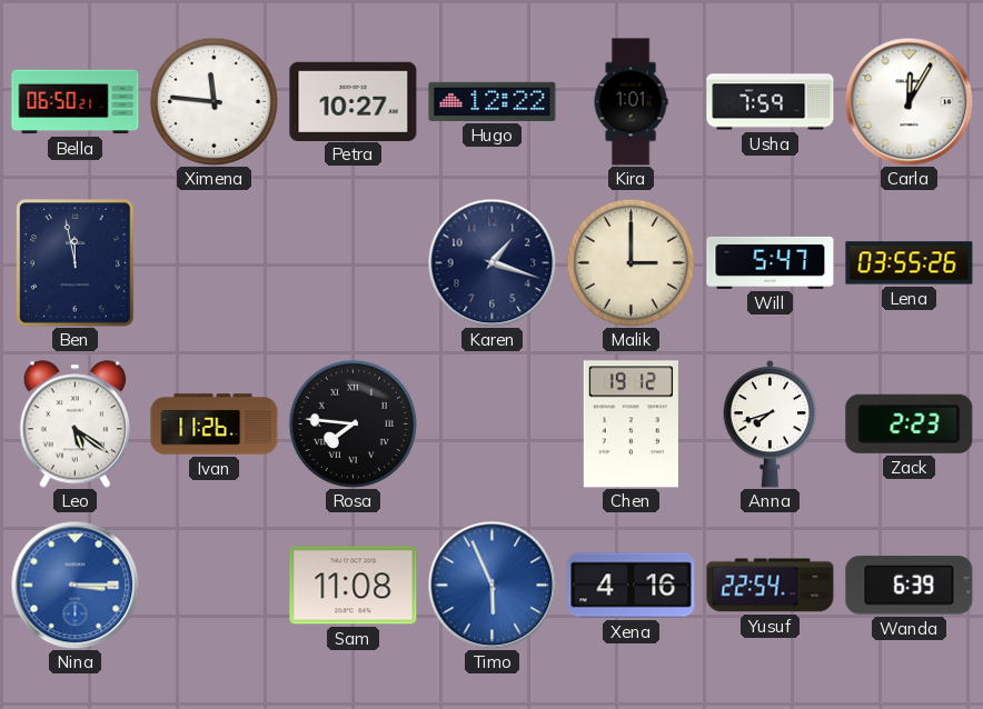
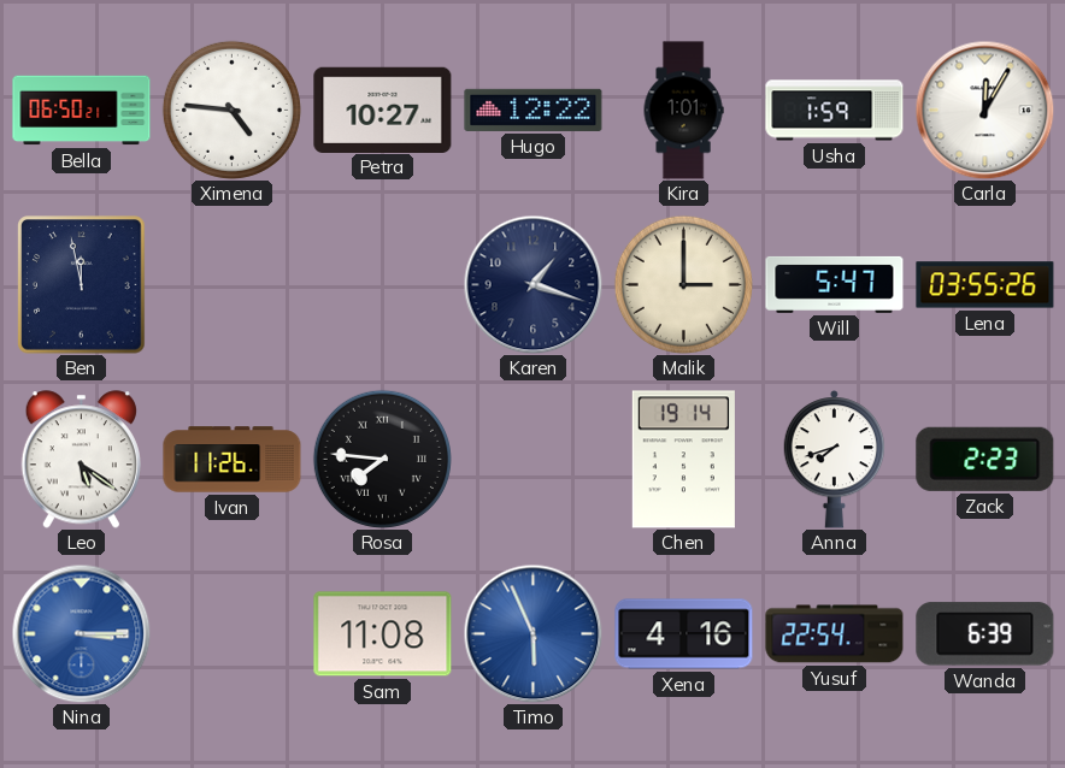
Ximena: 11:46 -> 4:46
Usha: 7:59 -> 1:59
Chen: 19:12 -> 19:14
